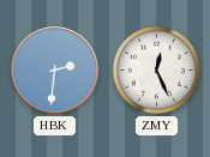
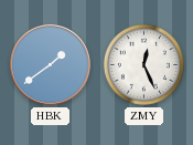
HBK: 2:31 -> 1:39
